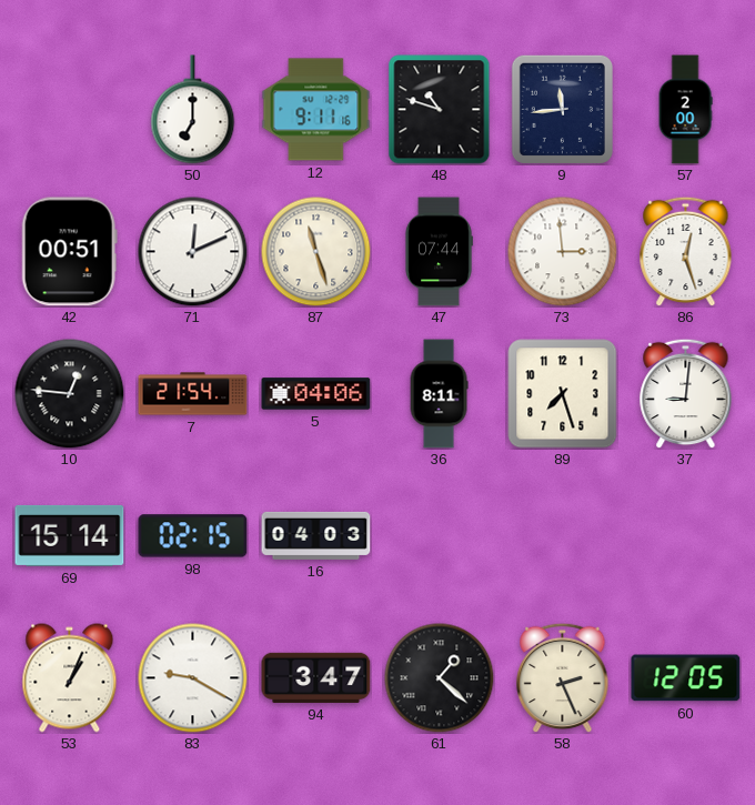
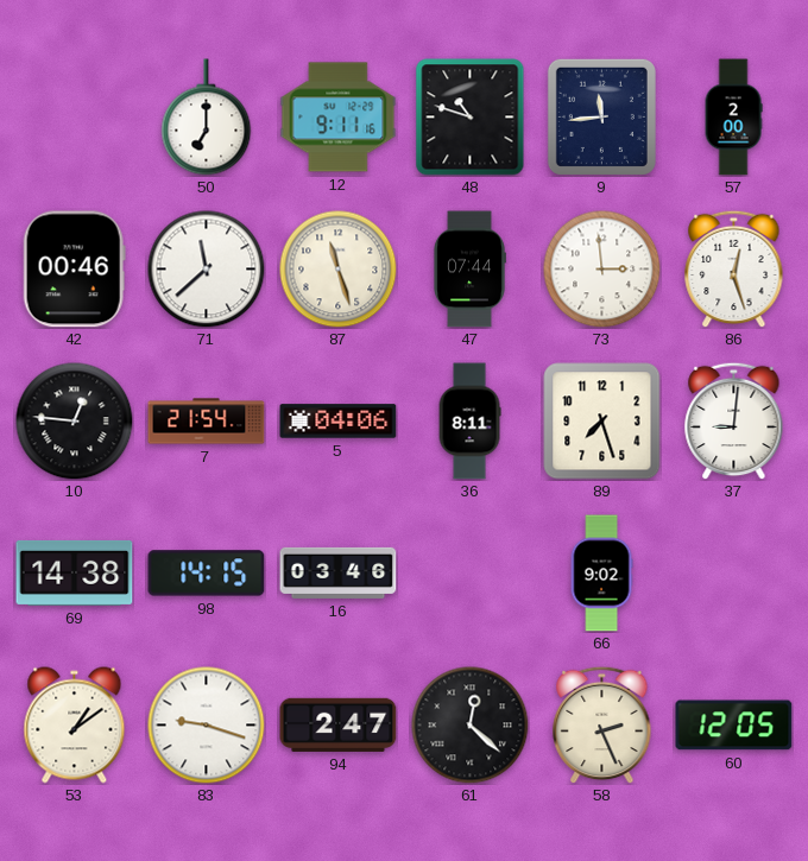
42: 00:51 -> 00:46
71: 12:11 -> 11:38
69: 15:14 -> 14:38
98: 02:15 -> 14:15
16: 04:03 -> 03:46
66: none -> 9:02
53: 1:04 -> 1:09
83: 9:20 -> 9:18
94: 3:47 -> 2:47
61: 1:22 -> 12:22
